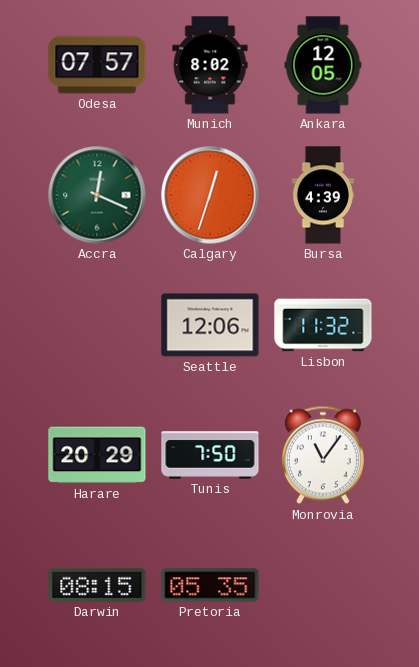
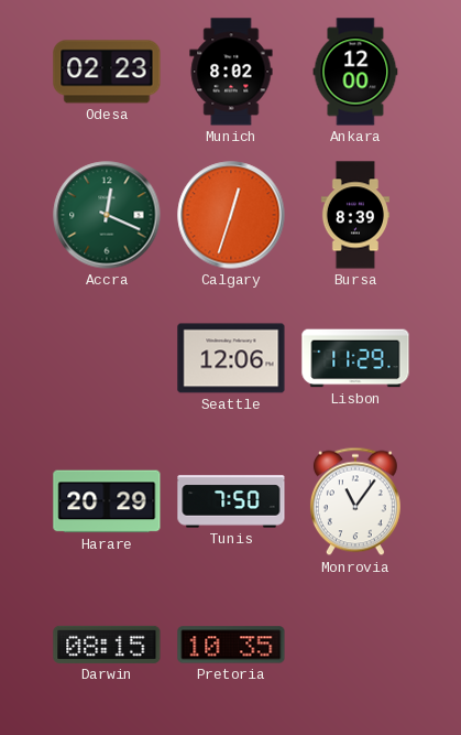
Odesa: 07:57 -> 02:23
Ankara: 12:05 -> 12:00
Bursa: 4:39 -> 8:39
Lisbon: 11:32 -> 11:29
Pretoria: 05:35 -> 10:35
